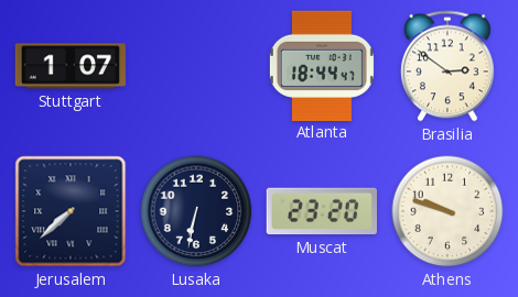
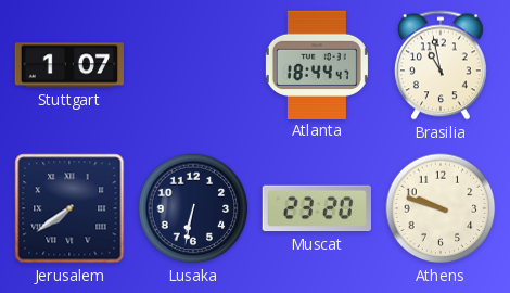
Brasilia: 2:51 -> 10:58
Jerusalem: 7:38 -> 7:39
